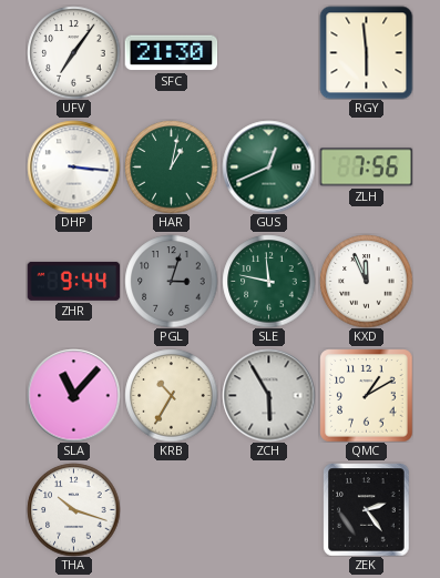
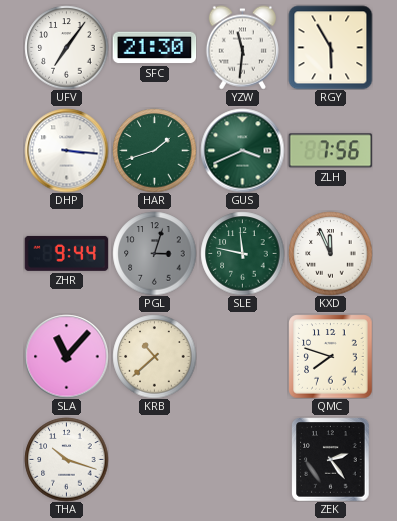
YZW: none -> 11:31
RGY: 5:59 -> 5:55
HAR: 1:02 -> 1:42
GUS: 12:41 -> 3:41
KRB: 10:35 -> 10:38
ZCH: 5:55 -> none
QMC: 1:10 -> 7:48
